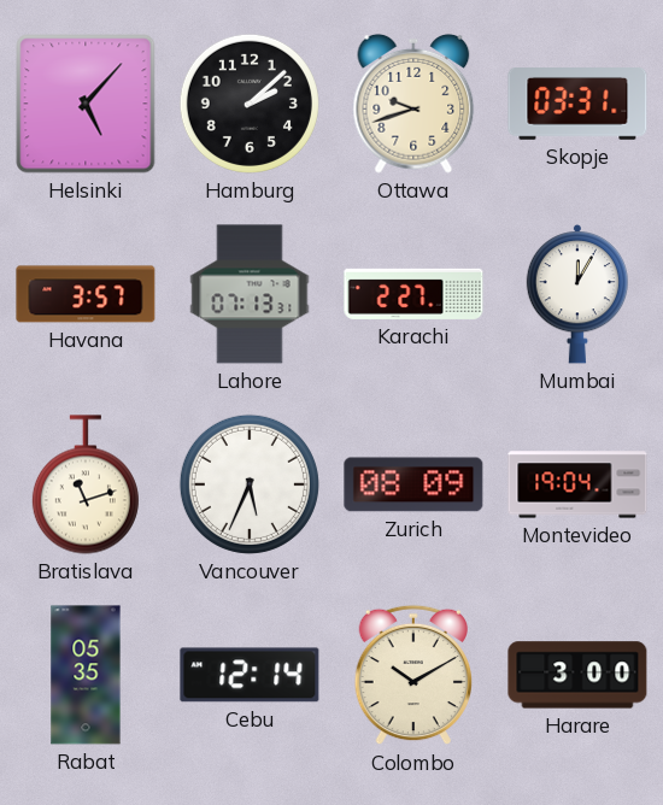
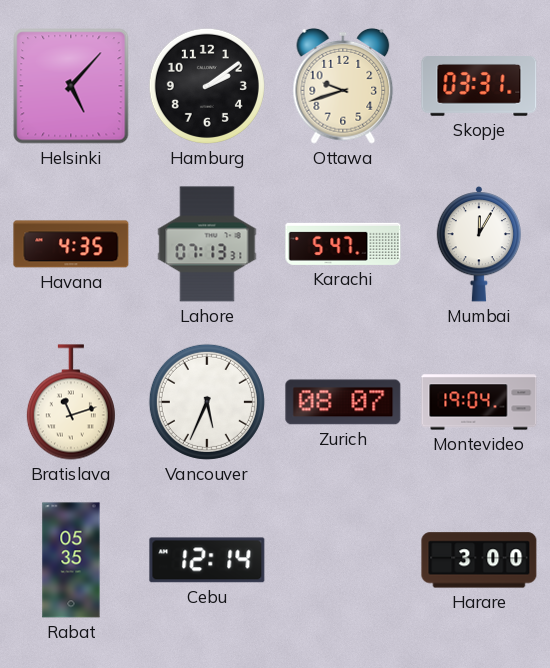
Hamburg: 2:08 -> 2:09
Havana: 3:57 -> 4:35
Karachi: 2:27 -> 5:47
Zurich: 08:09 -> 08:07
Colombo: 10:10 -> none
